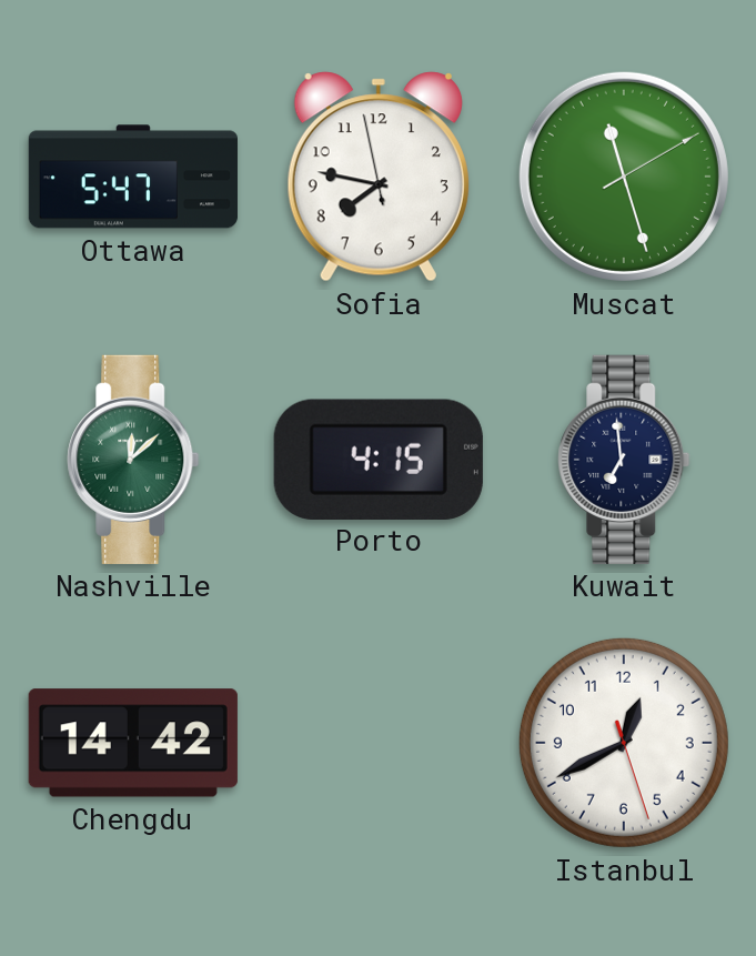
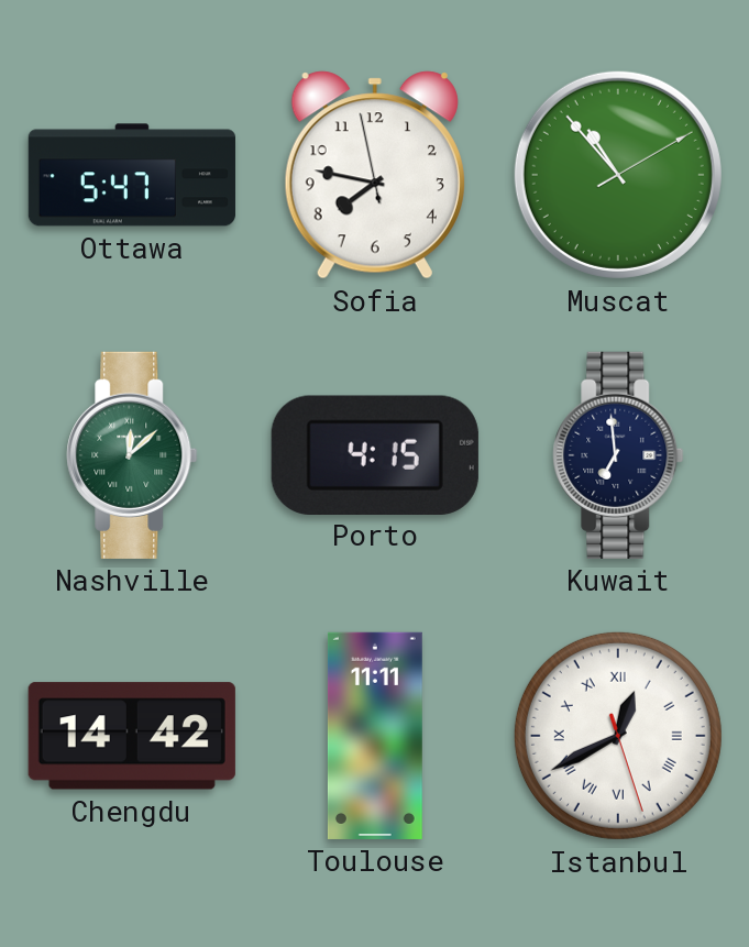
Muscat: 11:27 -> 10:53
Toulouse: none -> 11:11
Istanbul numerals: Arabic -> Roman
